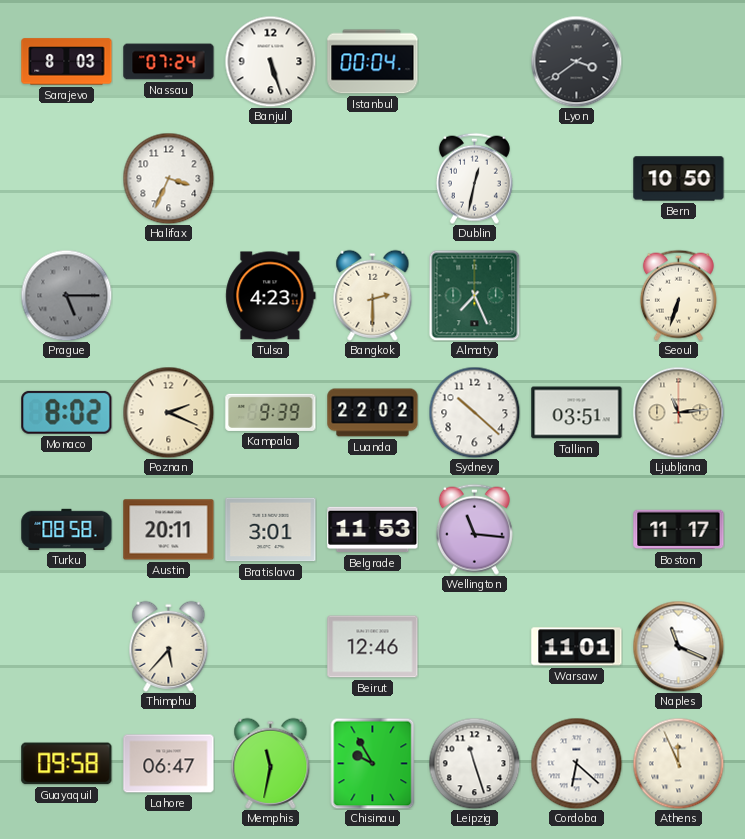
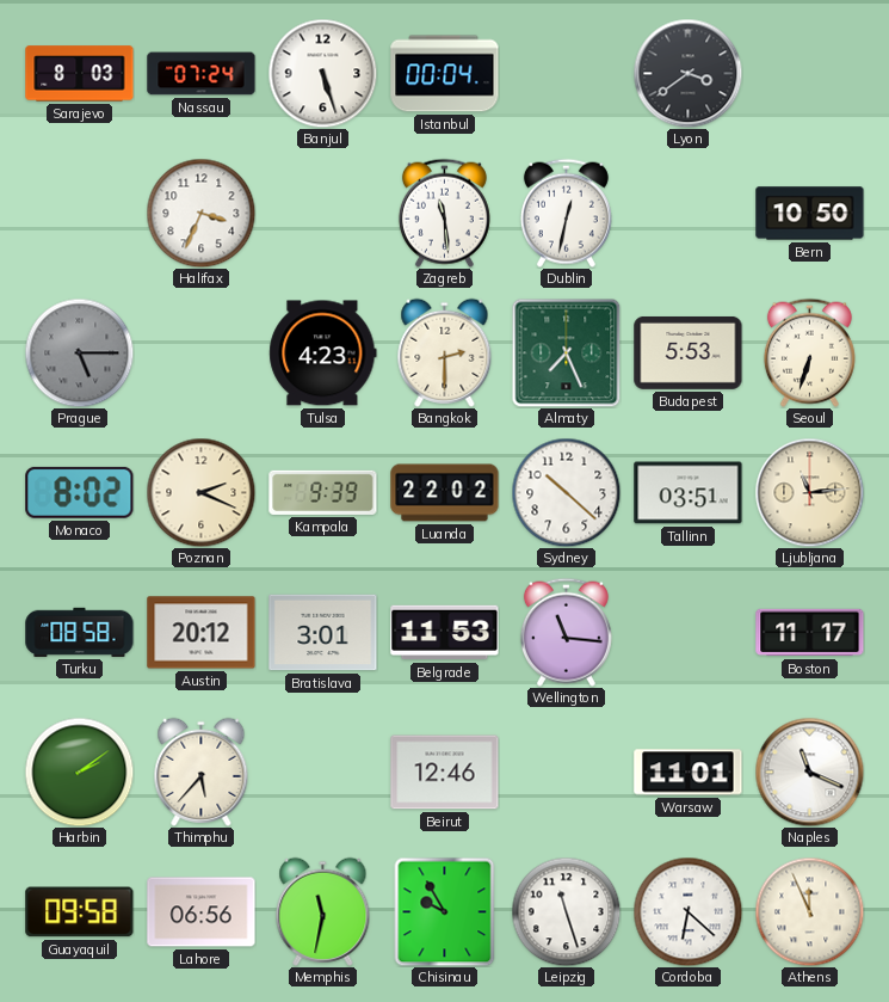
Zagreb: none -> 11:29
Budapest: none -> 5:53
Austin: 20:11 -> 20:12
Harbin: none -> 2:09
Lahore: 06:47 -> 06:56
